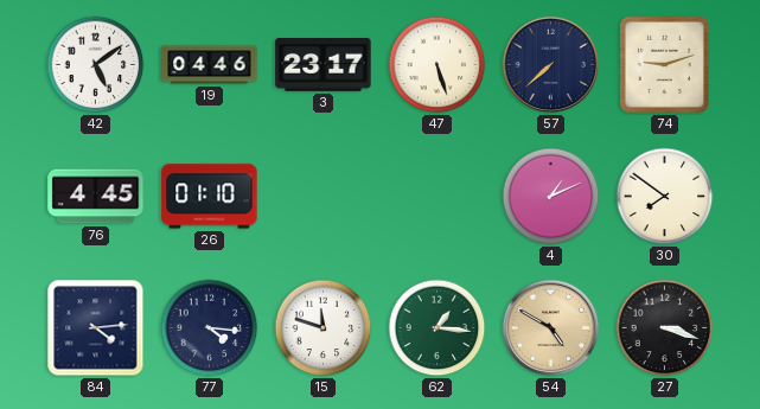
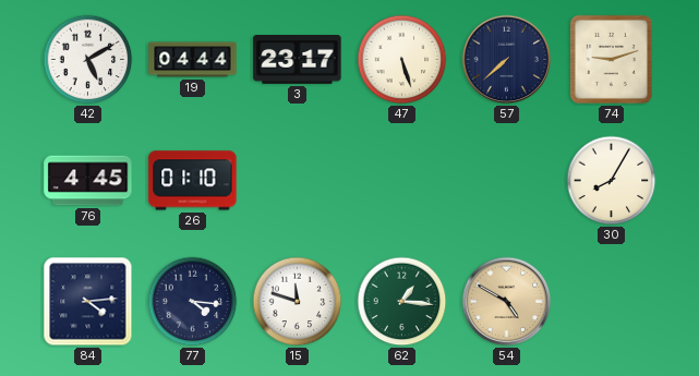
42: 5:09 -> 5:10
19: 04:46 -> 04:44
4: 1:11 -> none
30: 7:51 -> 8:05
27: 3:18 -> none
